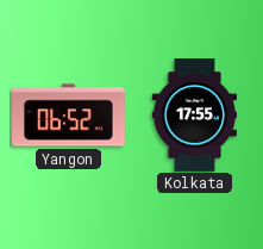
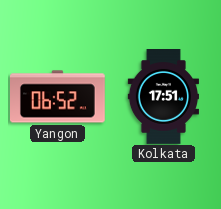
Kolkata: 17:55 -> 17:51
